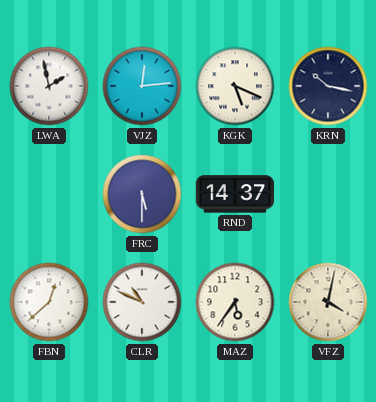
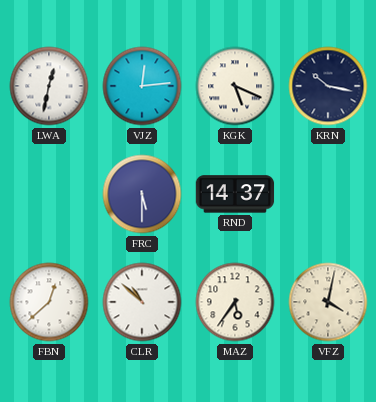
LWA: 1:58 -> 12:32
CLR: 10:49 -> 10:52
